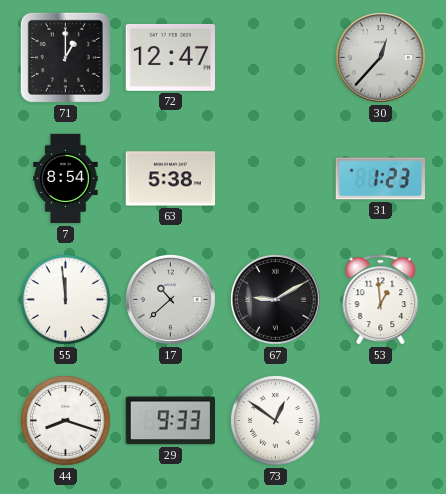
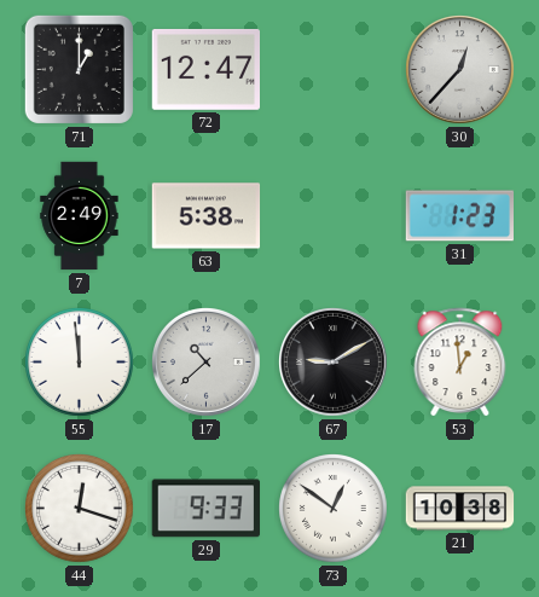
7: 8:54 -> 2:49
44: 8:18 -> 12:18
21: none -> 10:38
